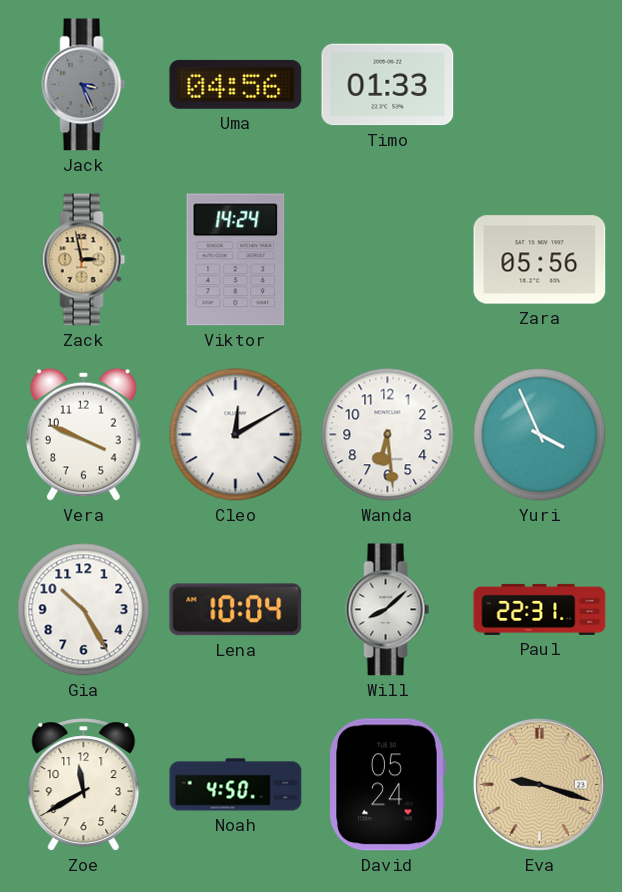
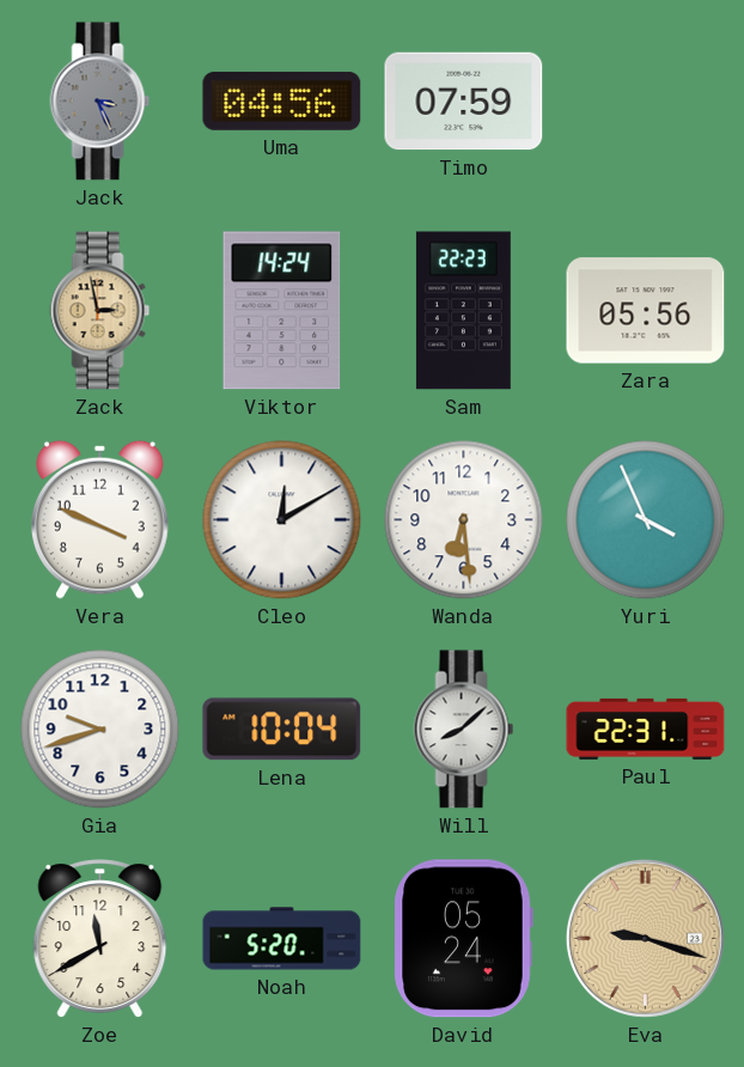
Timo: 01:33 -> 07:59
Sam: none -> 22:23
Gia: 10:25 -> 9:42
Noah: 4:50 -> 5:20
